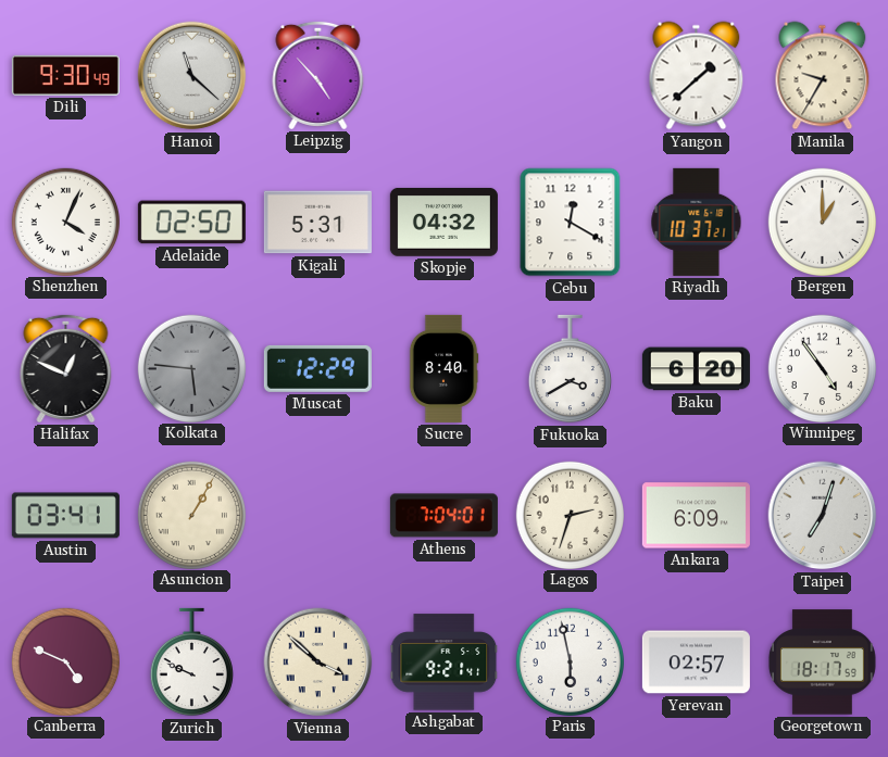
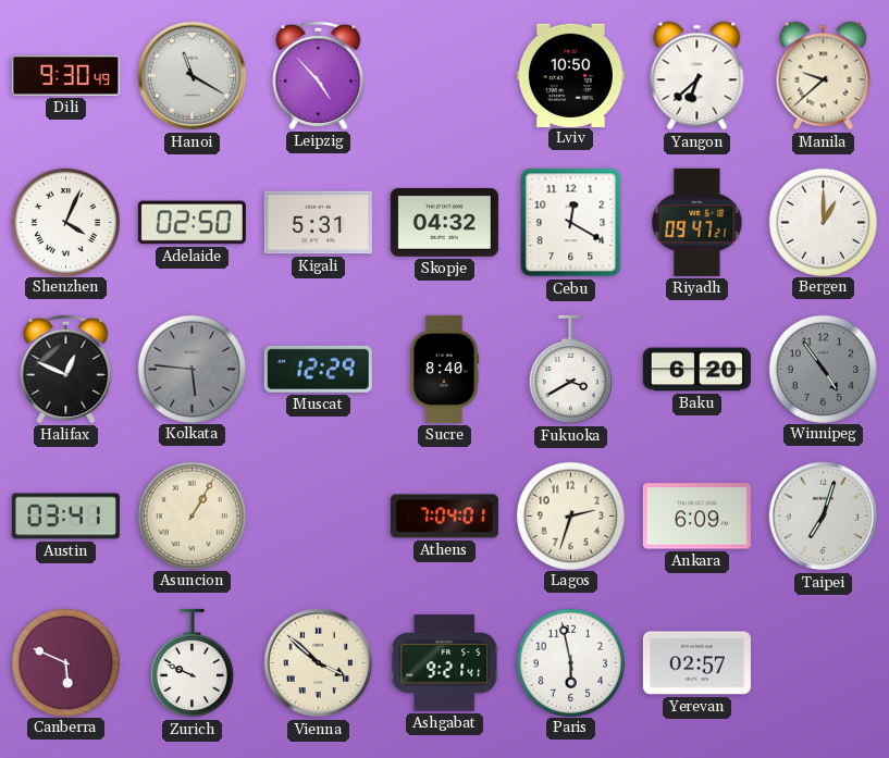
Hanoi: 11:22 -> 11:20
Lviv: none -> 10:50
Yangon: 1:38 -> 6:38
Manila: 9:35 -> 9:38
Riyadh: 10:37 -> 09:47
Winnipeg dial: white -> grey
Canberra: 4:49 -> 5:49
Georgetown: 18:17 -> none
